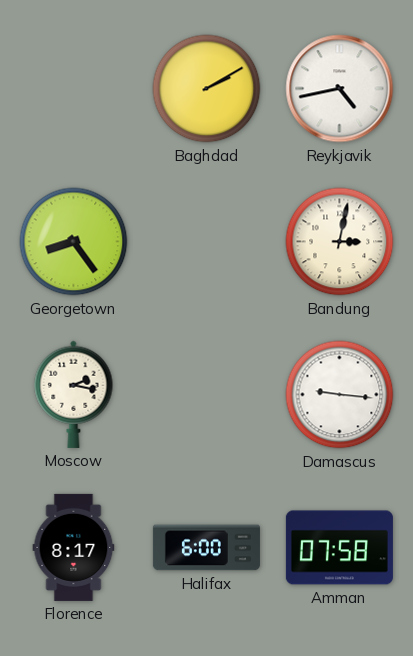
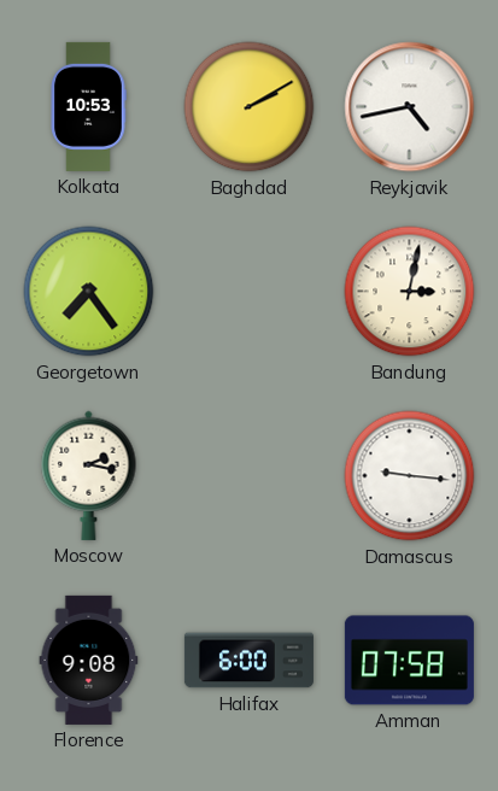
Kolkata: none -> 10:53
Georgetown: 8:24 -> 7:24
Florence: 8:17 -> 9:08
